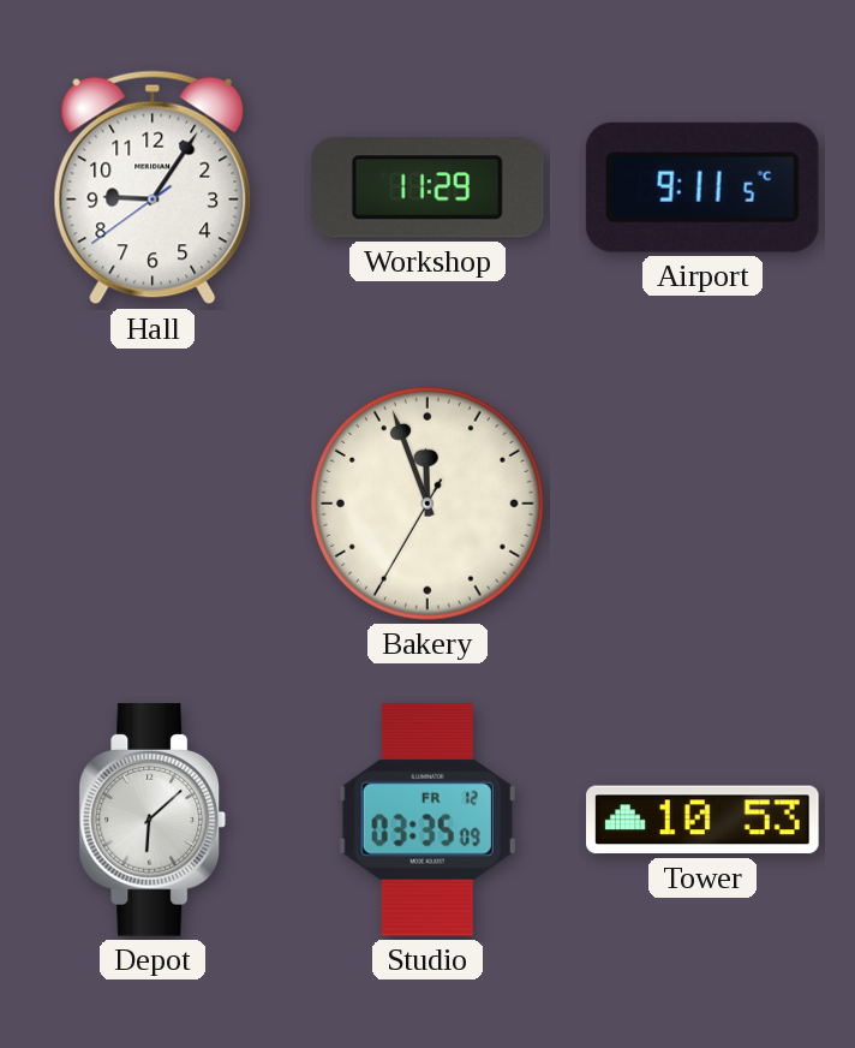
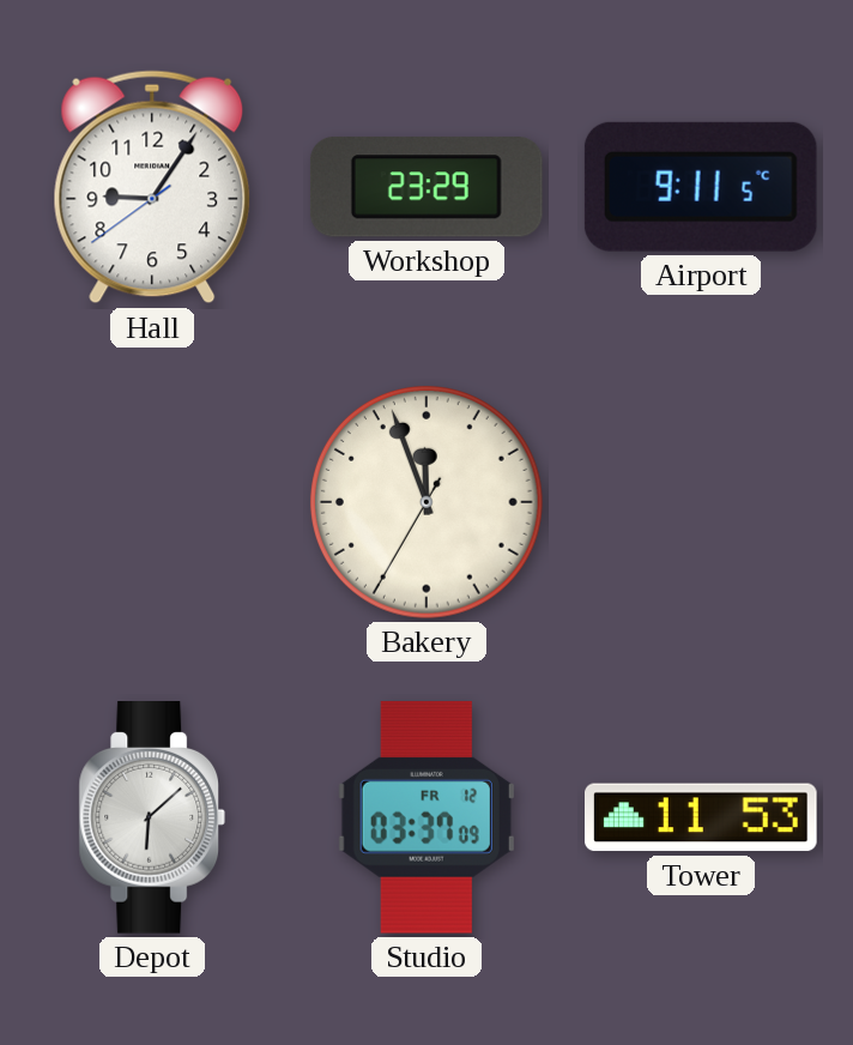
Workshop: 11:29 -> 23:29
Studio: 03:35 -> 03:37
Tower: 10:53 -> 11:53
